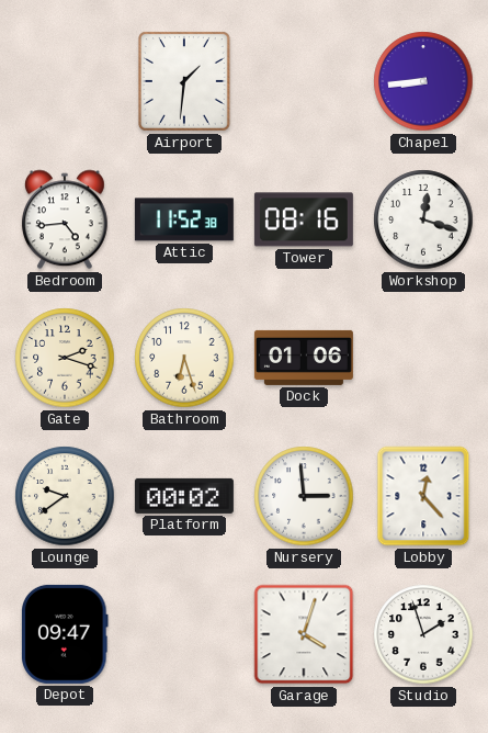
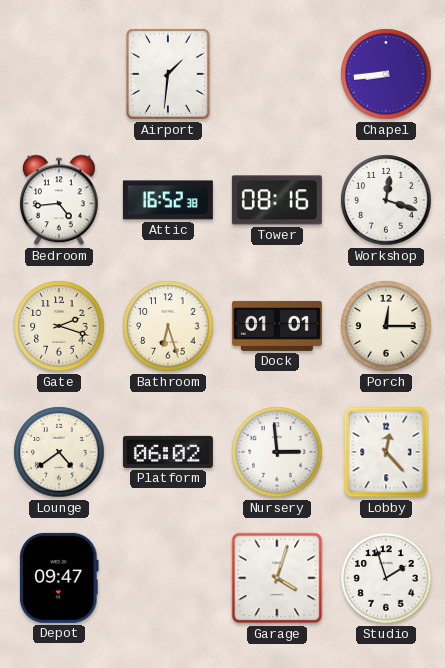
Attic: 11:52 -> 16:52
Dock: 01:06 -> 01:01
Porch: none -> 12:15
Lounge: 9:39 -> 4:39
Platform: 00:02 -> 06:02
